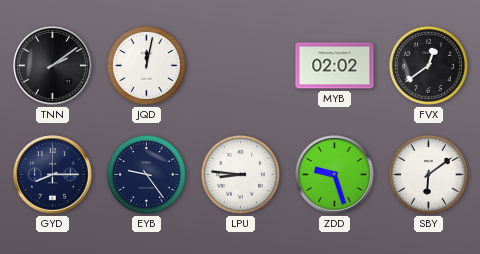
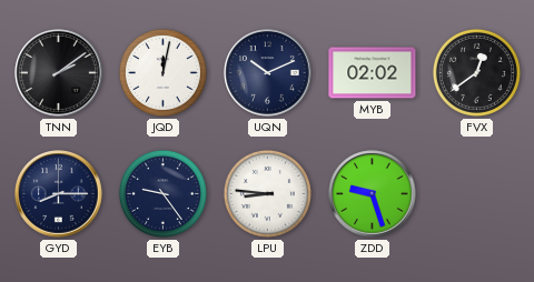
UQN: none -> 10:11
SBY: 6:09 -> none
